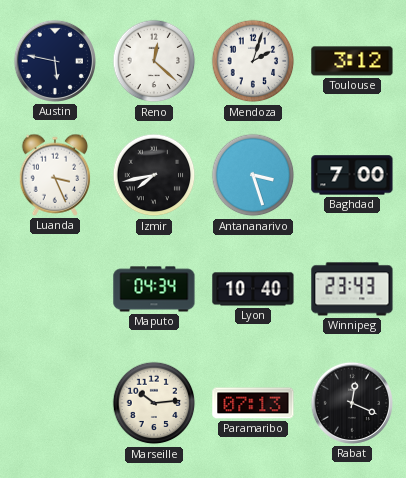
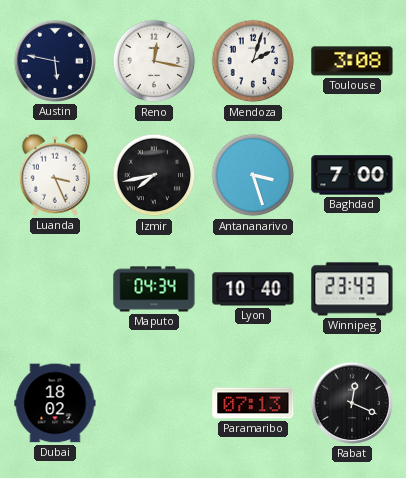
Reno: 12:22 -> 12:17
Toulouse: 3:12 -> 3:08
Dubai: none -> 18:02
Marseille: 10:14 -> none
